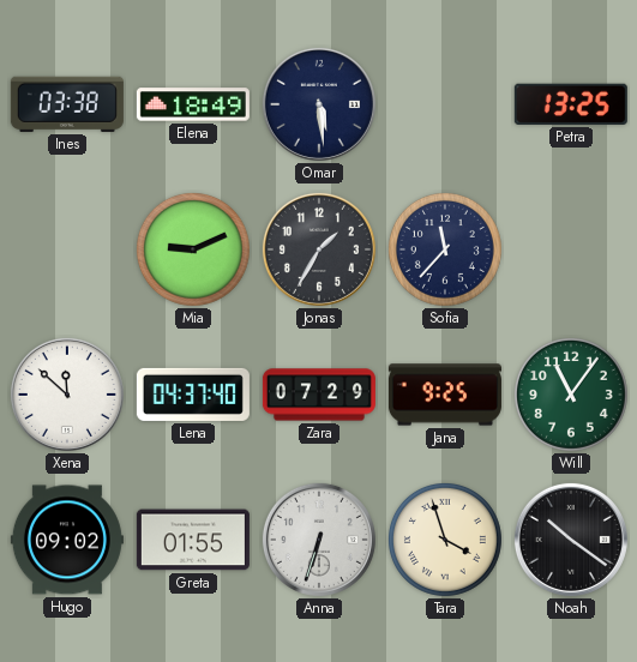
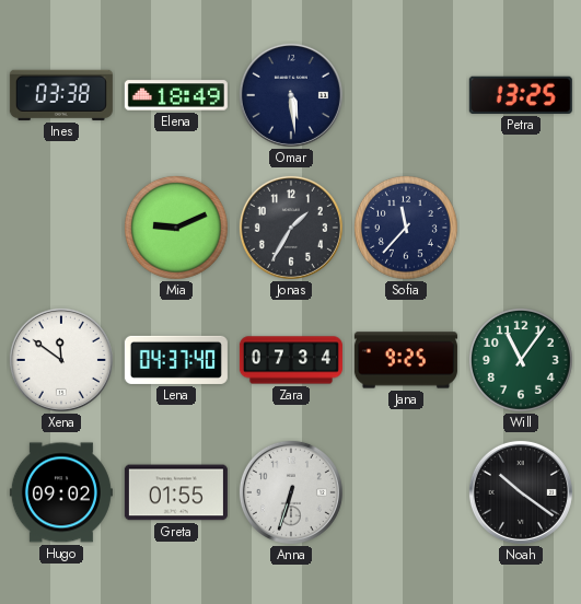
Xena: 11:52 -> 11:51
Zara: 07:29 -> 07:34
Tara: 3:57 -> none
